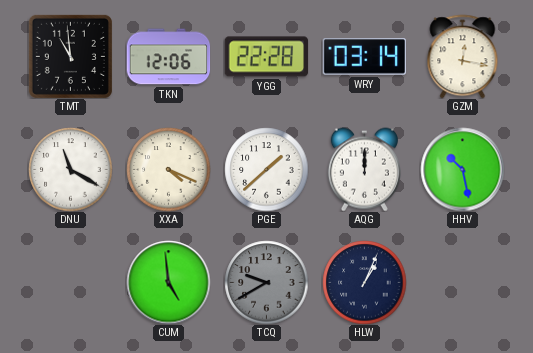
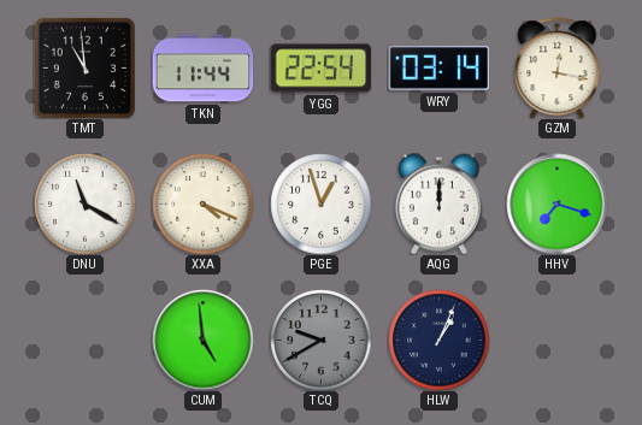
TKN: 12:06 -> 11:44
YGG: 22:28 -> 22:54
PGE: 1:38 -> 12:57
HHV: 10:28 -> 7:18
